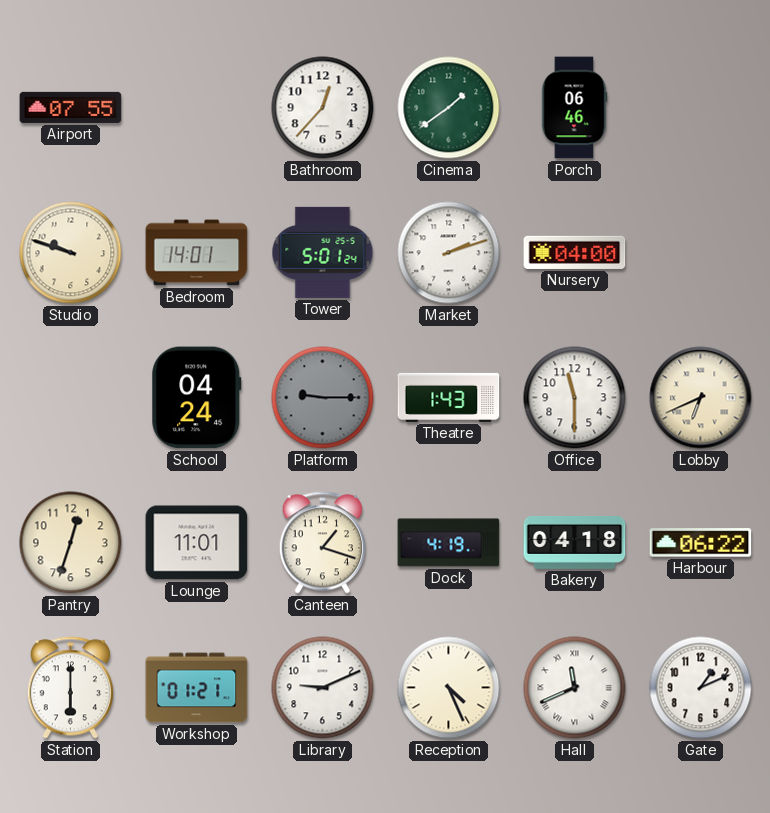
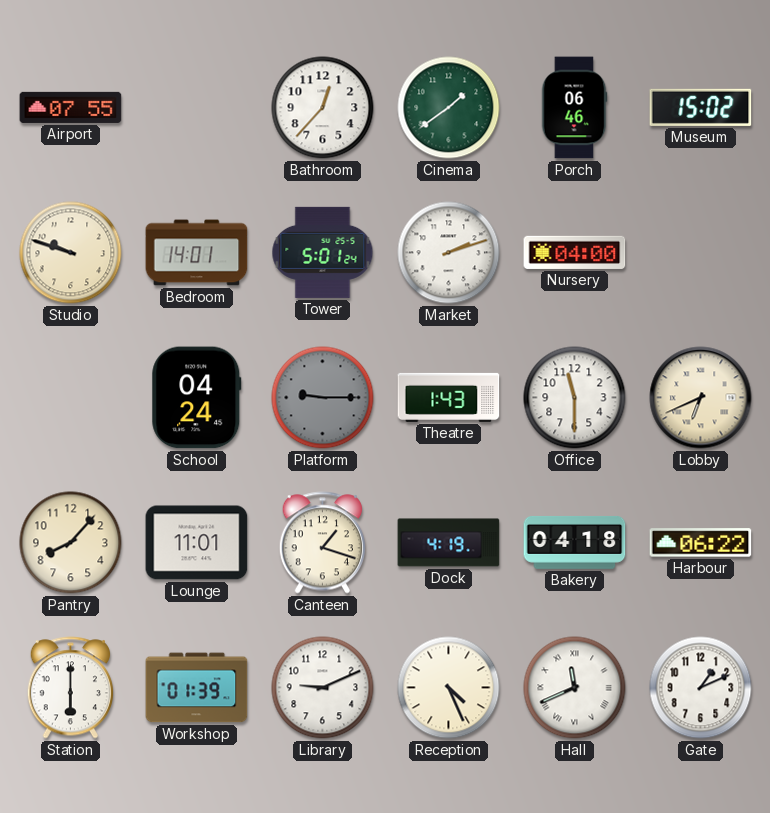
Museum: none -> 15:02
Pantry: 12:33 -> 8:07
Workshop: 01:21 -> 01:39
